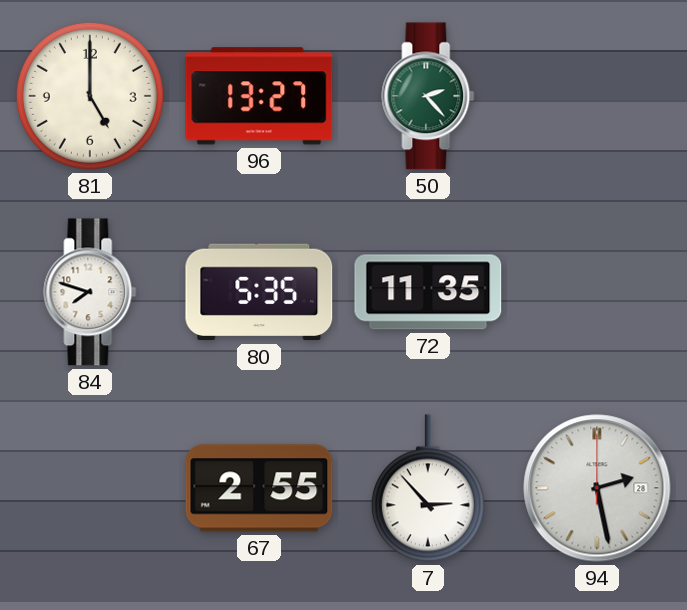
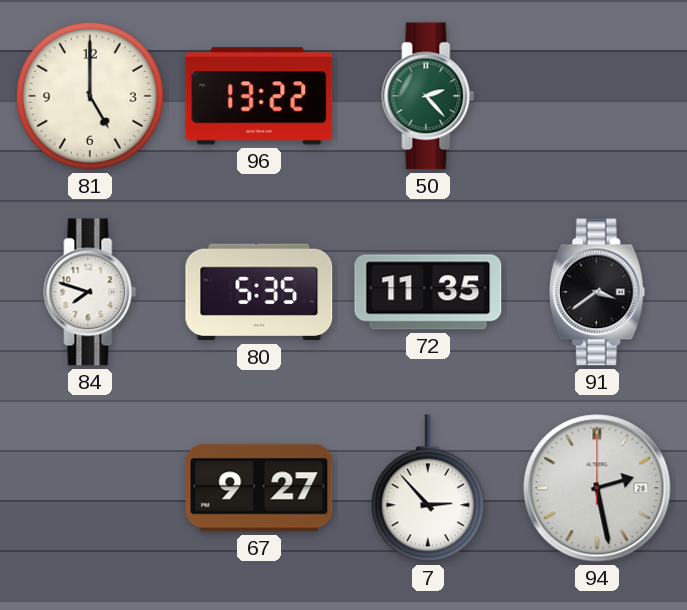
96: 13:27 -> 13:22
91: none -> 3:39
67: 2:55 -> 9:27
